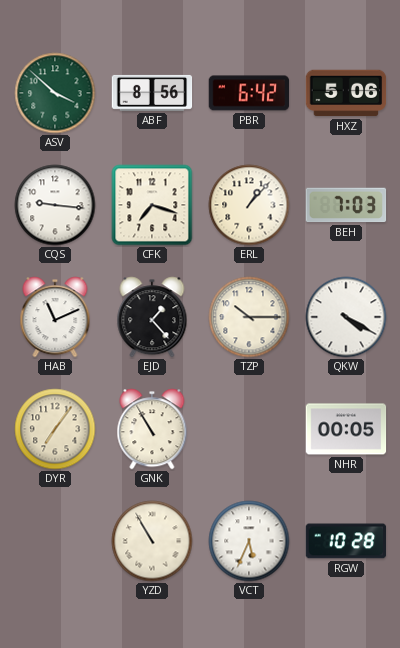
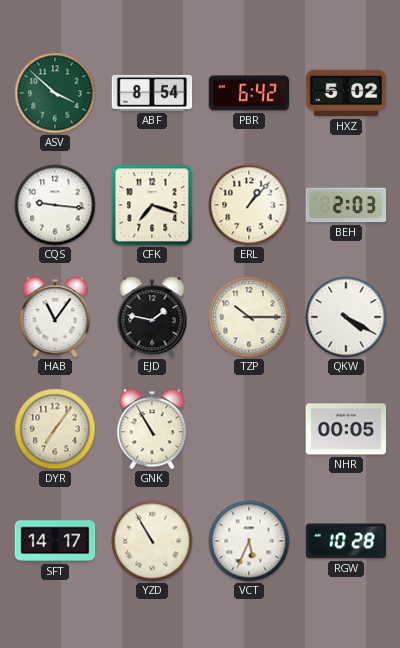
ABF: 8:56 -> 8:54
HXZ: 5:06 -> 5:02
BEH: 7:03 -> 2:03
HAB: 11:11 -> 11:06
EJD: 1:23 -> 1:47
SFT: none -> 14:17
